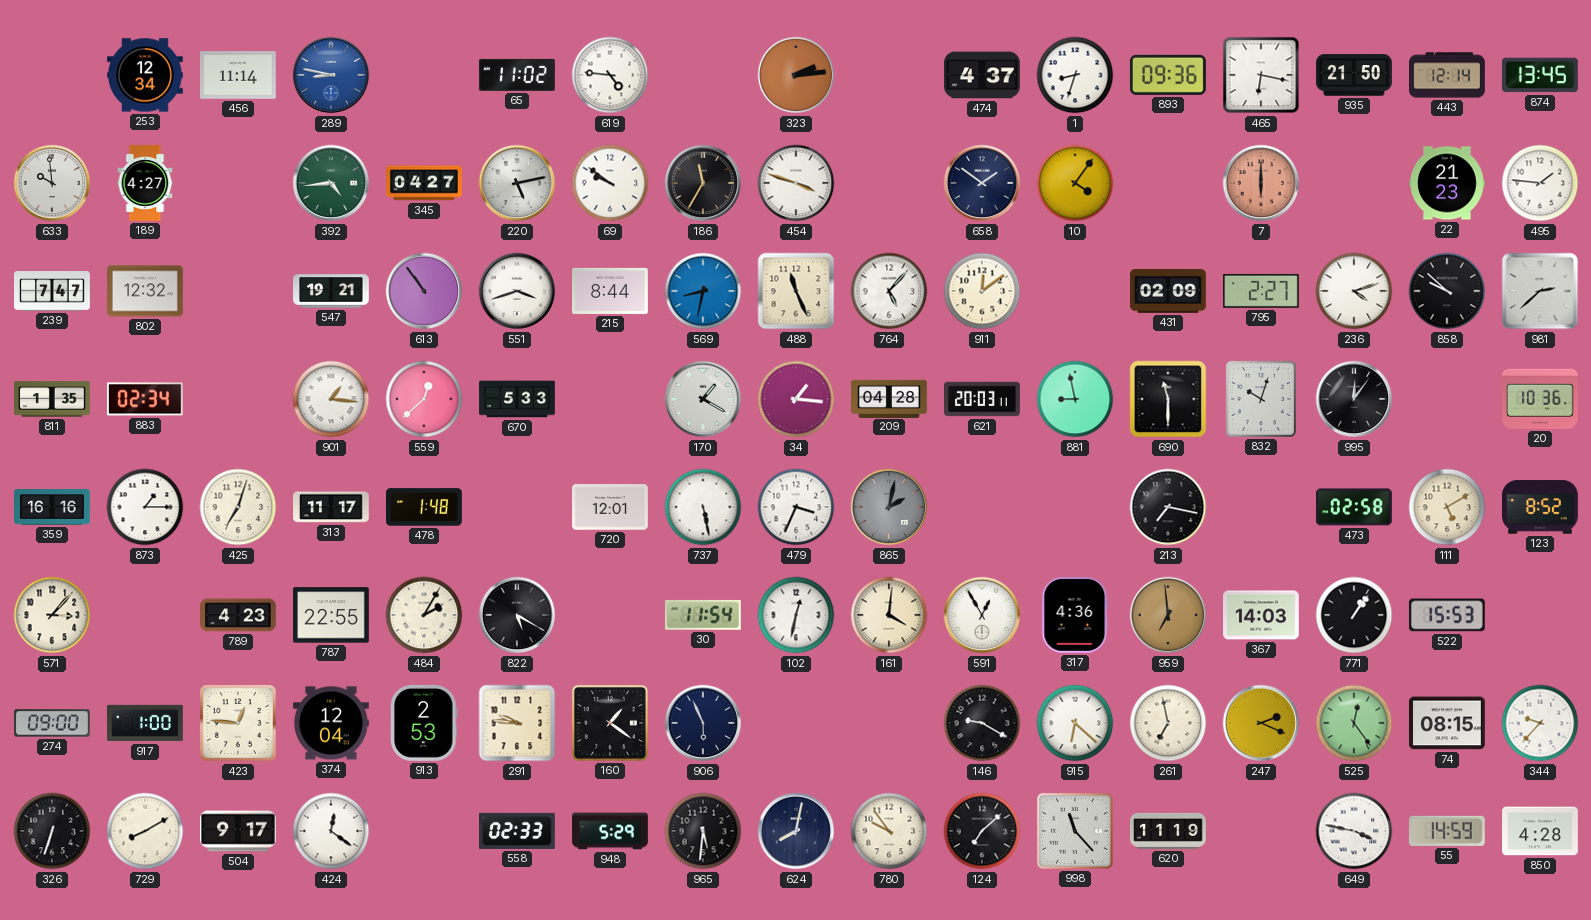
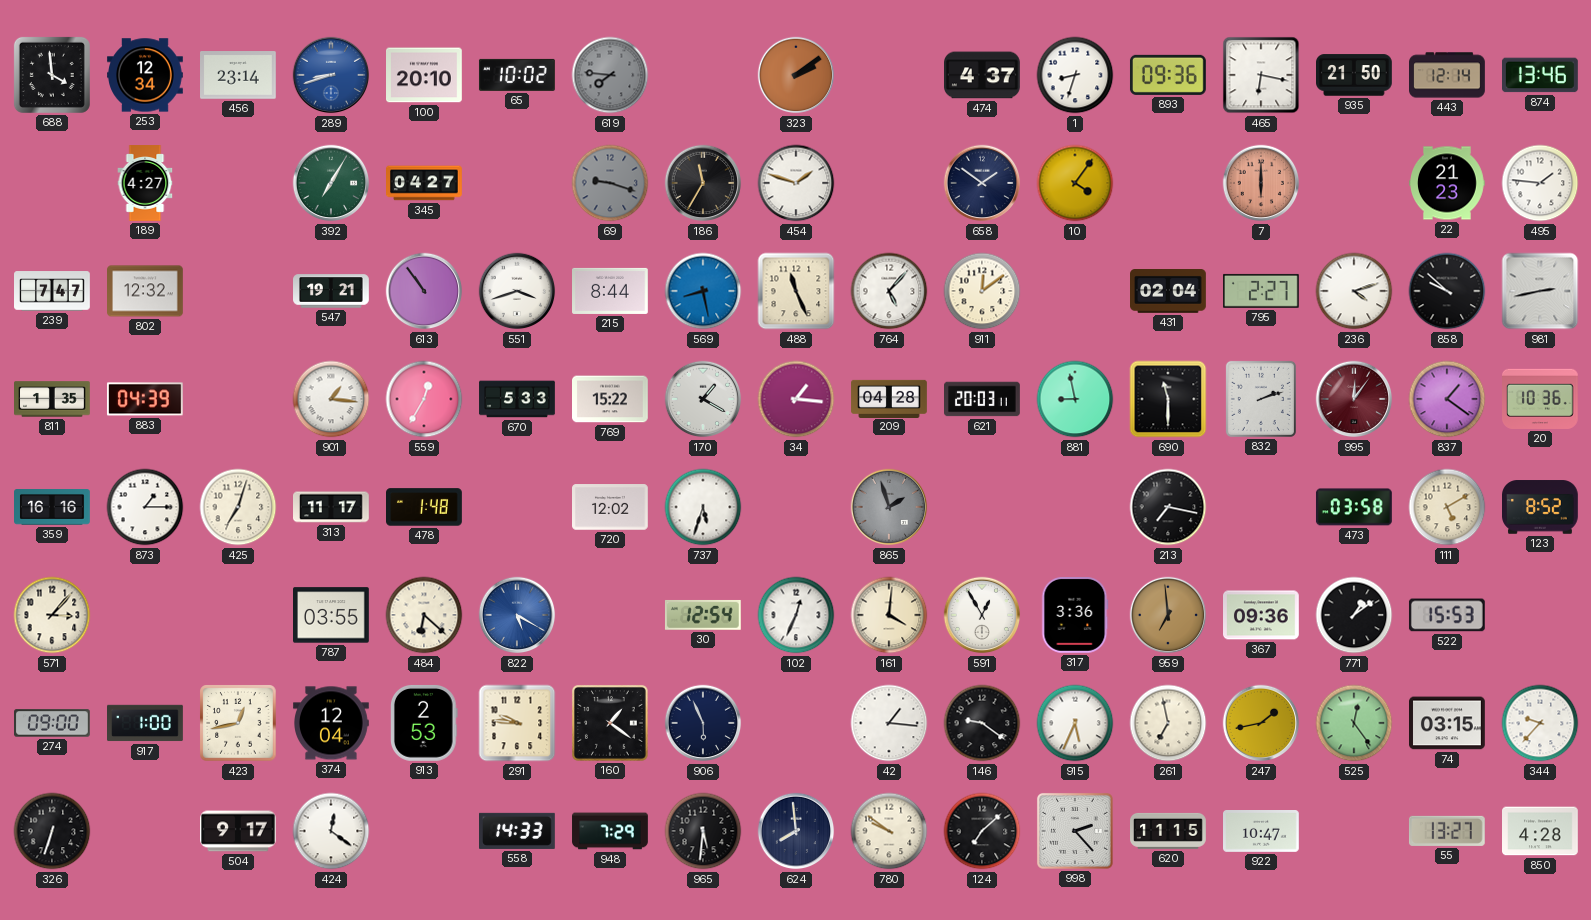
688: none -> 3:59
456: 11:14 -> 23:14
289: 8:47 -> 8:42
100: none -> 20:10
65: 11:02 -> 10:02
619: 4:46 -> 7:46
619 dial: white -> grey
323: 2:14 -> 2:09
874: 13:45 -> 13:46
633: 9:59 -> none
392: 4:44 -> 7:05
220: 5:13 -> none
69: 9:51 -> 9:18
69 dial: white -> grey
454: 3:48 -> 1:48
569: 8:32 -> 8:28
431: 02:09 -> 02:04
981: 2:38 -> 2:43
883: 02:34 -> 04:39
559: 12:38 -> 12:35
769: none -> 15:22
832: 10:03 -> 2:12
995 dial: black -> burgundy
837: none -> 1:21
720: 12:01 -> 12:02
737: 5:28 -> 5:33
479: 3:34 -> none
865: 2:02 -> 1:57
473: 02:58 -> 03:58
789: 4:23 -> none
787: 22:55 -> 03:55
484: 2:05 -> 6:22
822 dial: black -> blue
30: 11:54 -> 12:54
102: 12:32 -> 12:34
317: 4:36 -> 3:36
367: 14:03 -> 09:36
771: 1:06 -> 1:09
423: 12:46 -> 12:43
42: none -> 1:16
146: 9:20 -> 9:21
915: 6:22 -> 5:34
247: 2:19 -> 1:43
74: 08:15 -> 03:15
729: 8:10 -> none
558: 02:33 -> 14:33
948: 5:29 -> 7:29
624: 8:02 -> 7:59
780: 9:54 -> 9:51
998: 11:23 -> 2:23
620: 11:19 -> 11:15
922: none -> 10:47
649: 3:47 -> none
55: 14:59 -> 13:27
